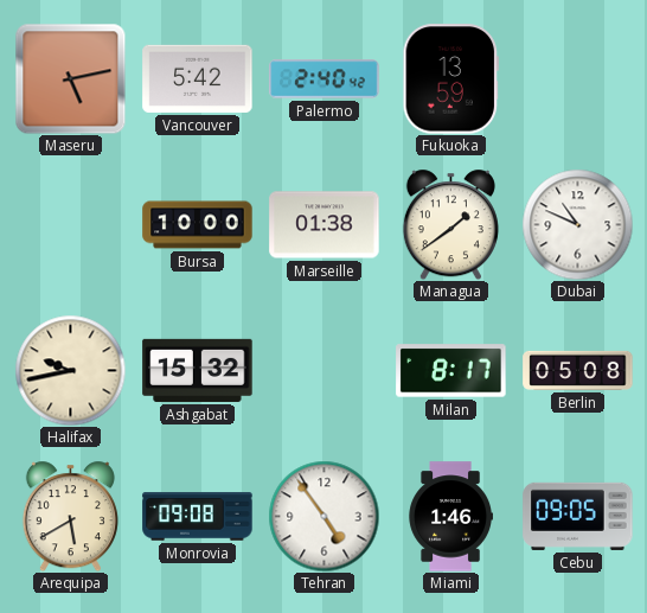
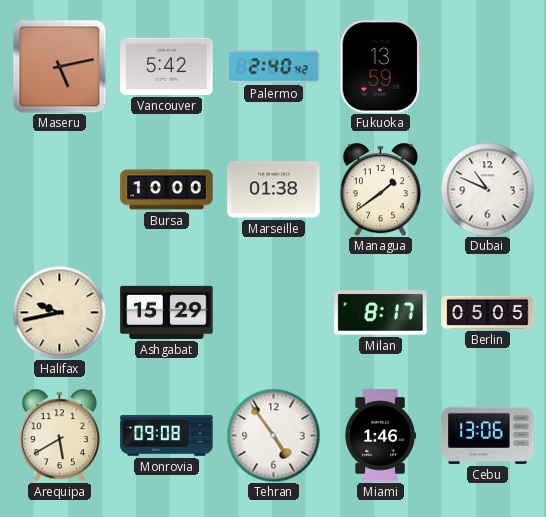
Ashgabat: 15:32 -> 15:29
Berlin: 05:08 -> 05:05
Cebu: 09:05 -> 13:06
